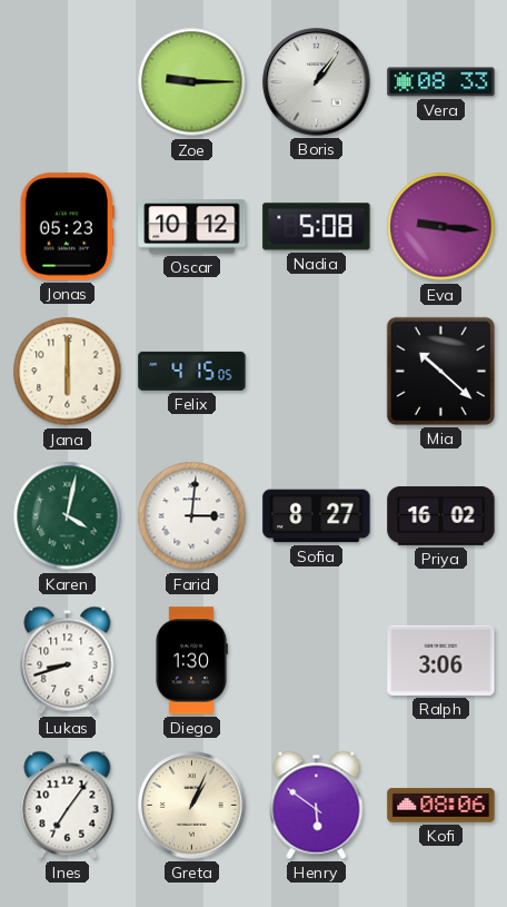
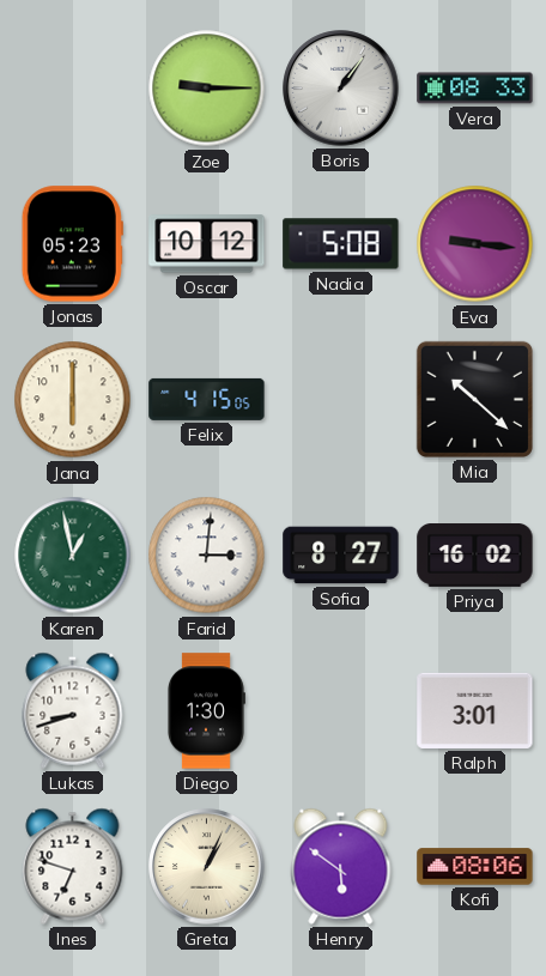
Karen: 4:02 -> 12:58
Ralph: 3:06 -> 3:01
Ines: 7:06 -> 6:48
